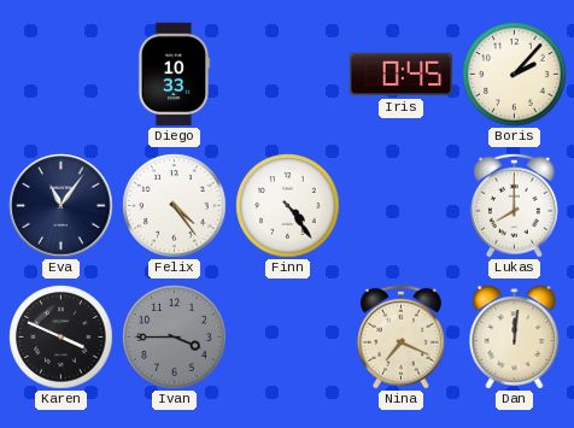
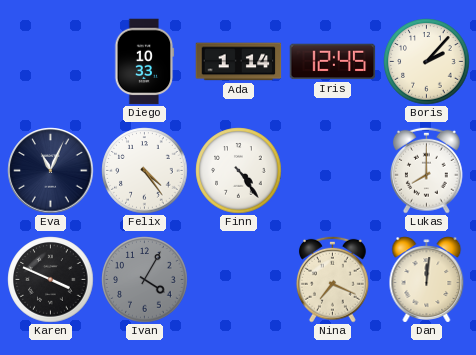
Ada: none -> 1:14
Iris: 0:45 -> 12:45
Eva: 11:06 -> 11:04
Ivan: 3:45 -> 4:05
